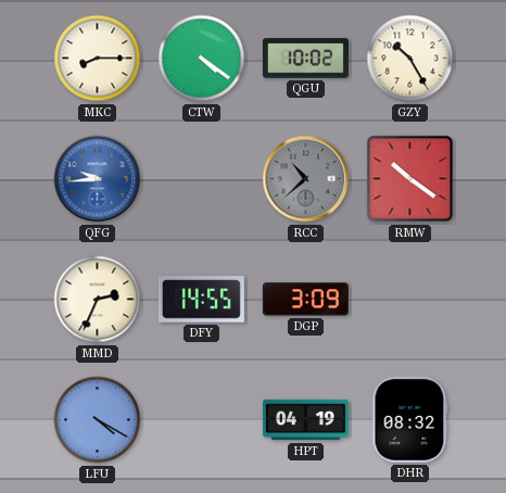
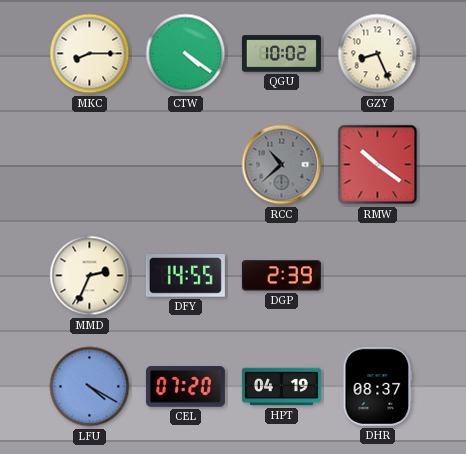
GZY: 10:25 -> 8:26
QFG: 9:44 -> none
DGP: 3:09 -> 2:39
CEL: none -> 07:20
DHR: 08:32 -> 08:37
